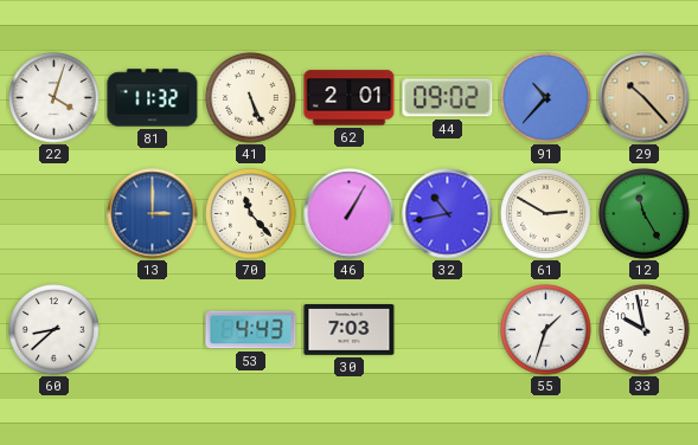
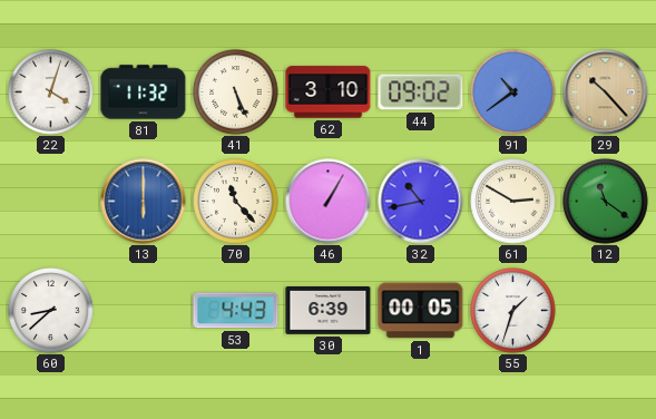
62: 2:01 -> 3:10
91: 10:37 -> 10:39
13: 3:00 -> 6:00
12: 11:25 -> 11:21
30: 7:03 -> 6:39
1: none -> 00:05
33: 9:58 -> none
